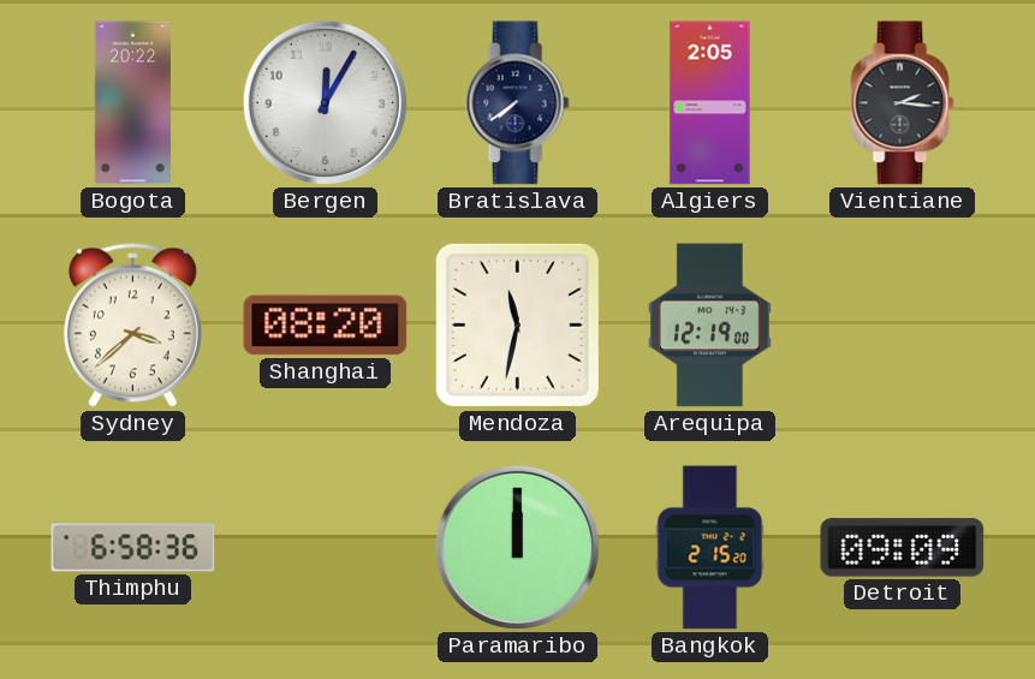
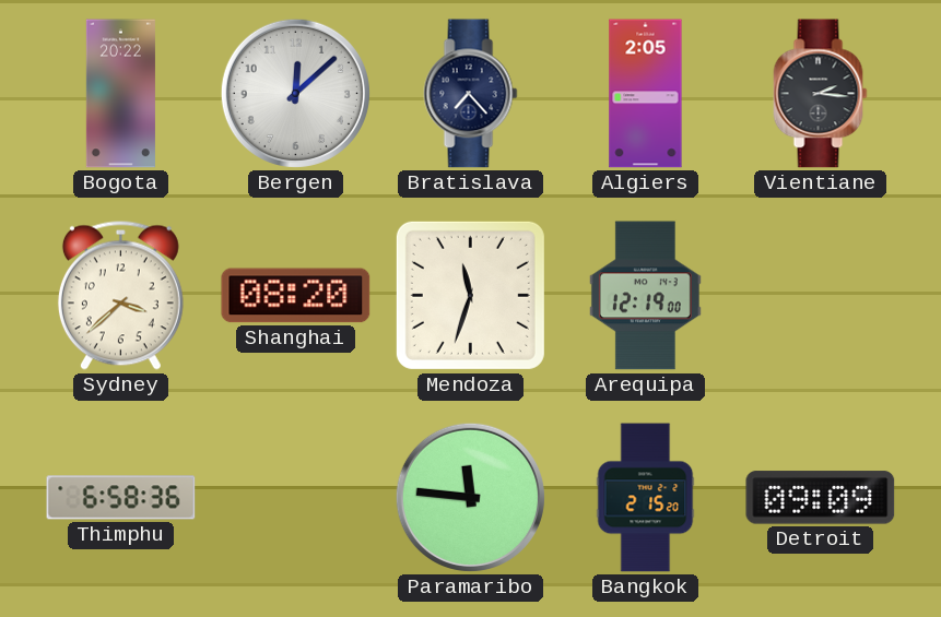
Bergen: 12:05 -> 12:08
Bratislava: 7:39 -> 7:23
Mendoza: 11:32 -> 11:33
Paramaribo: 12:00 -> 11:46
